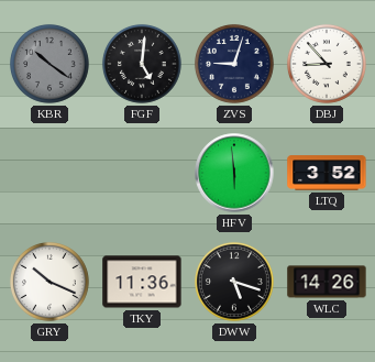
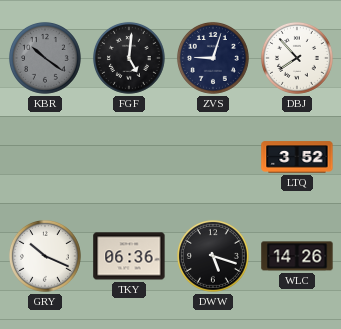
DBJ: 8:53 -> 7:53
HFV: 5:59 -> none
TKY: 11:36 -> 06:36
